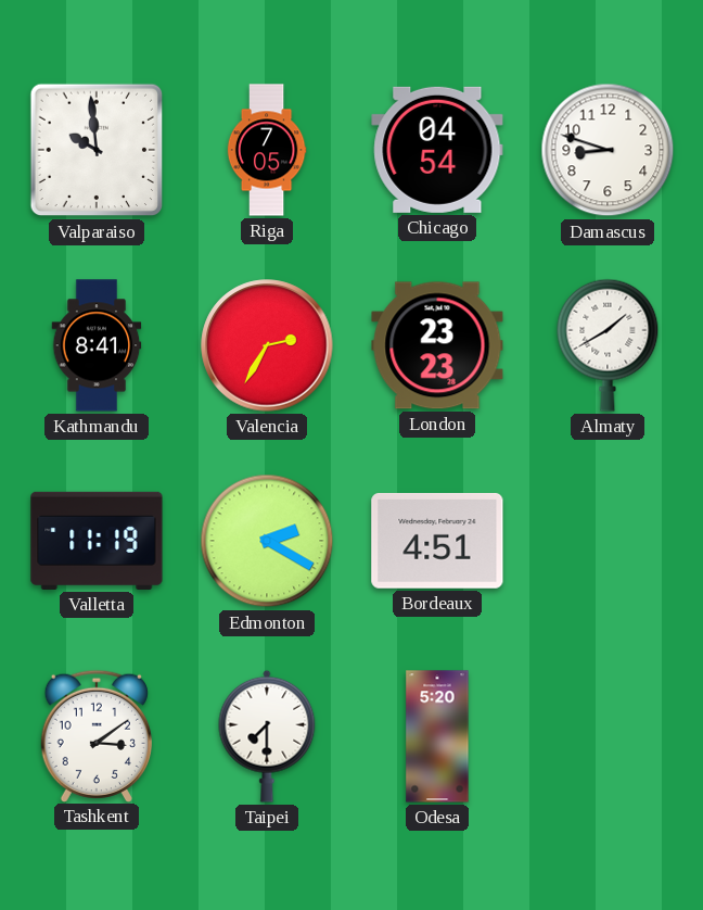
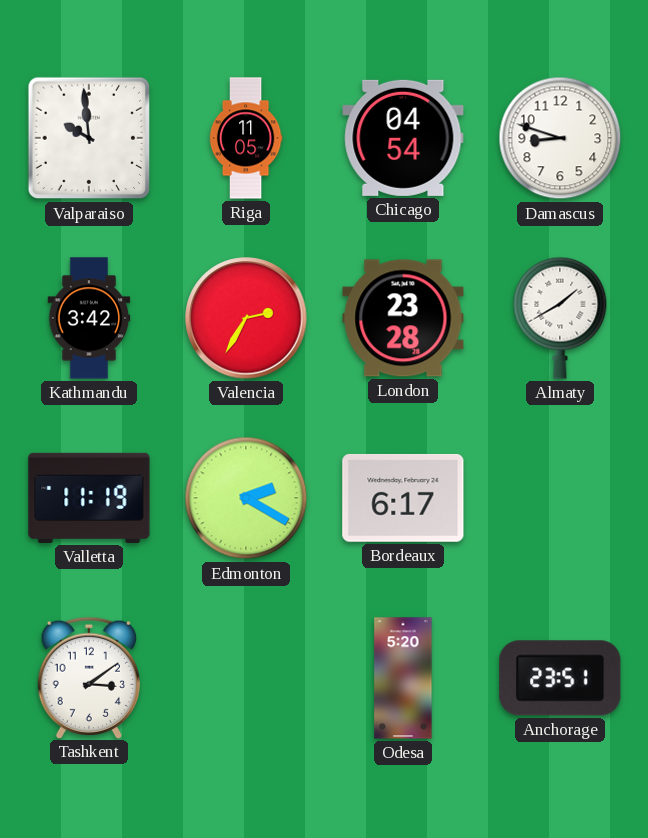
Riga: 7:05 -> 11:05
Kathmandu: 8:41 -> 3:42
London: 23:23 -> 23:28
Bordeaux: 4:51 -> 6:17
Taipei: 7:30 -> none
Anchorage: none -> 23:51
